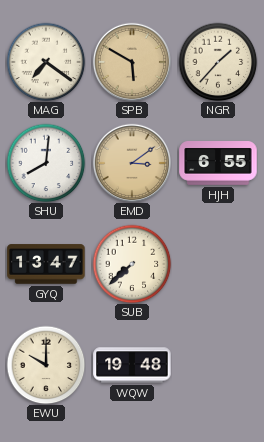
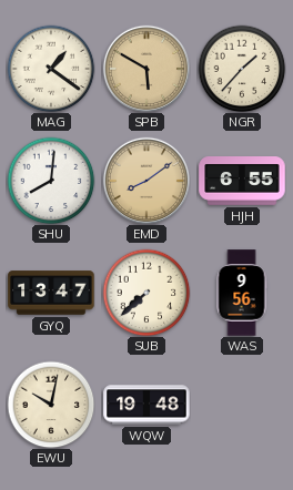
MAG: 7:21 -> 1:21
EMD: 3:09 -> 8:09
WAS: none -> 9:56
EWU: 10:00 -> 10:02
